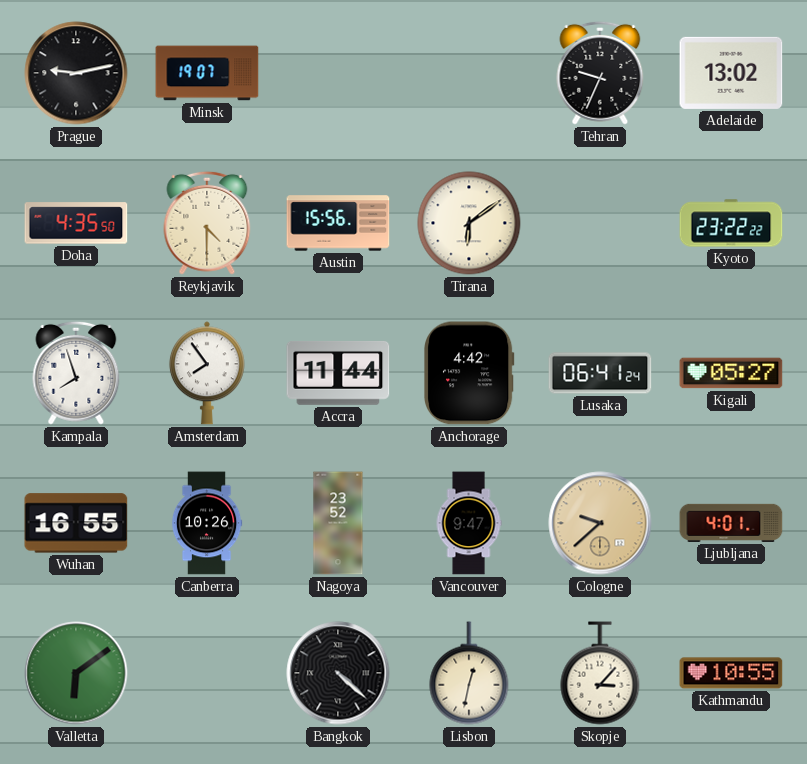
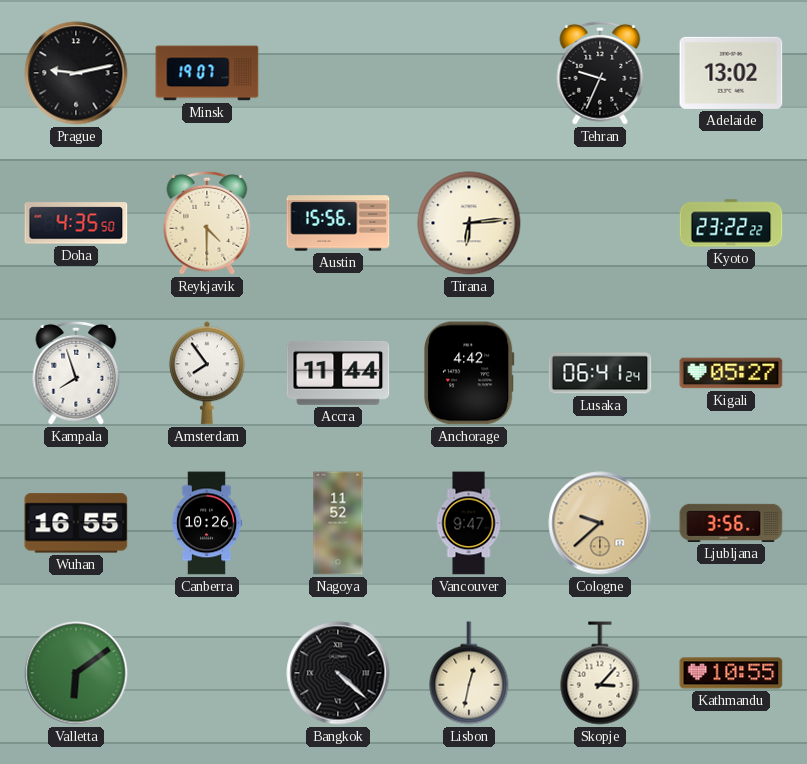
Tirana: 6:09 -> 6:14
Nagoya: 23:52 -> 11:52
Ljubljana: 4:01 -> 3:56
